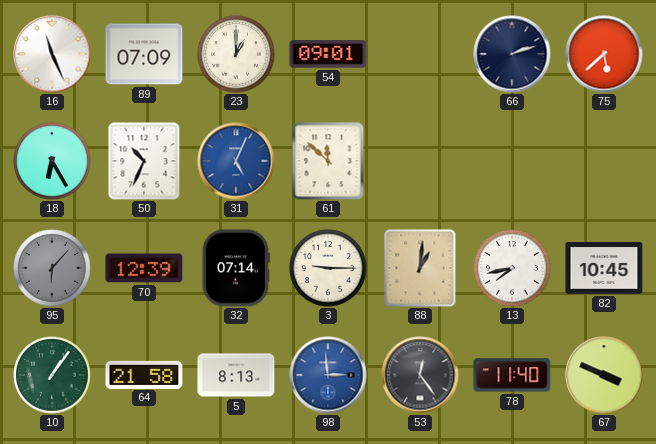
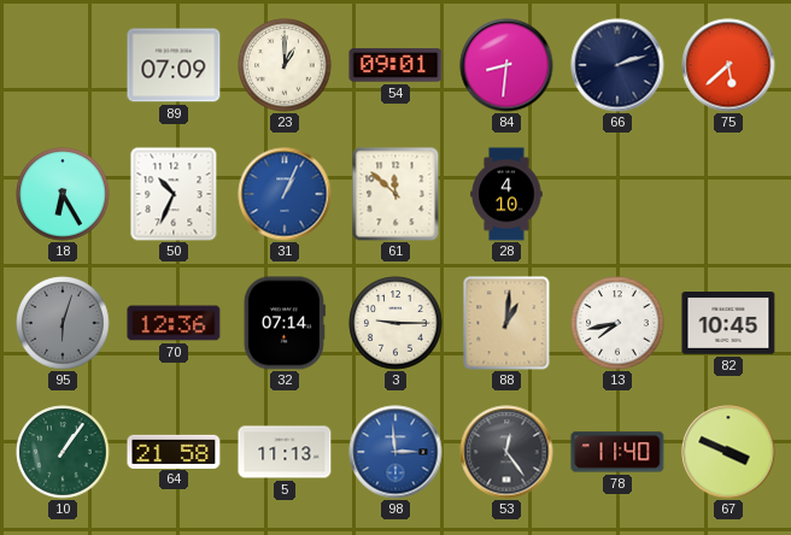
16: 11:26 -> none
84: none -> 8:31
31: 5:04 -> 1:04
28: none -> 4:10
95: 6:07 -> 6:03
70: 12:39 -> 12:36
5: 8:13 -> 11:13
